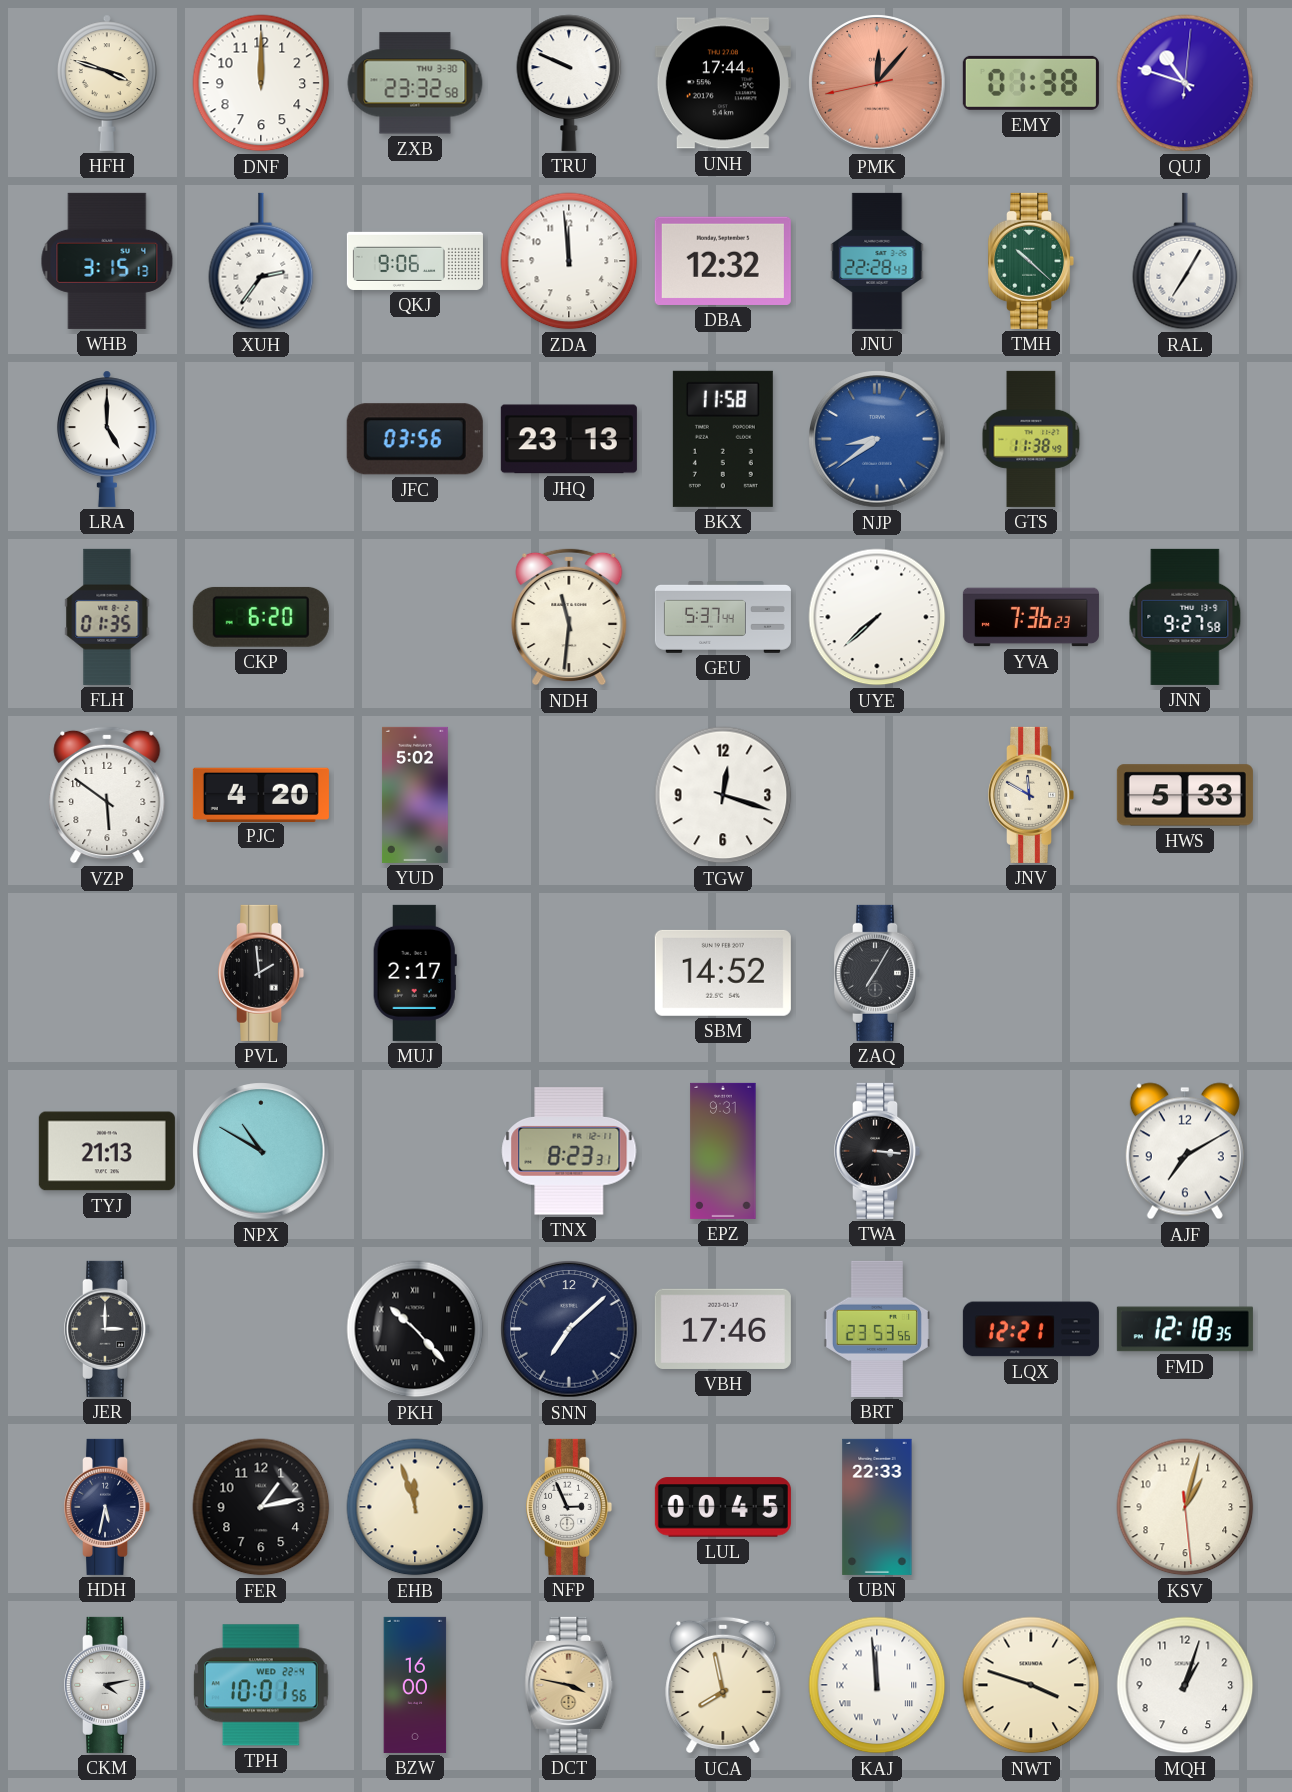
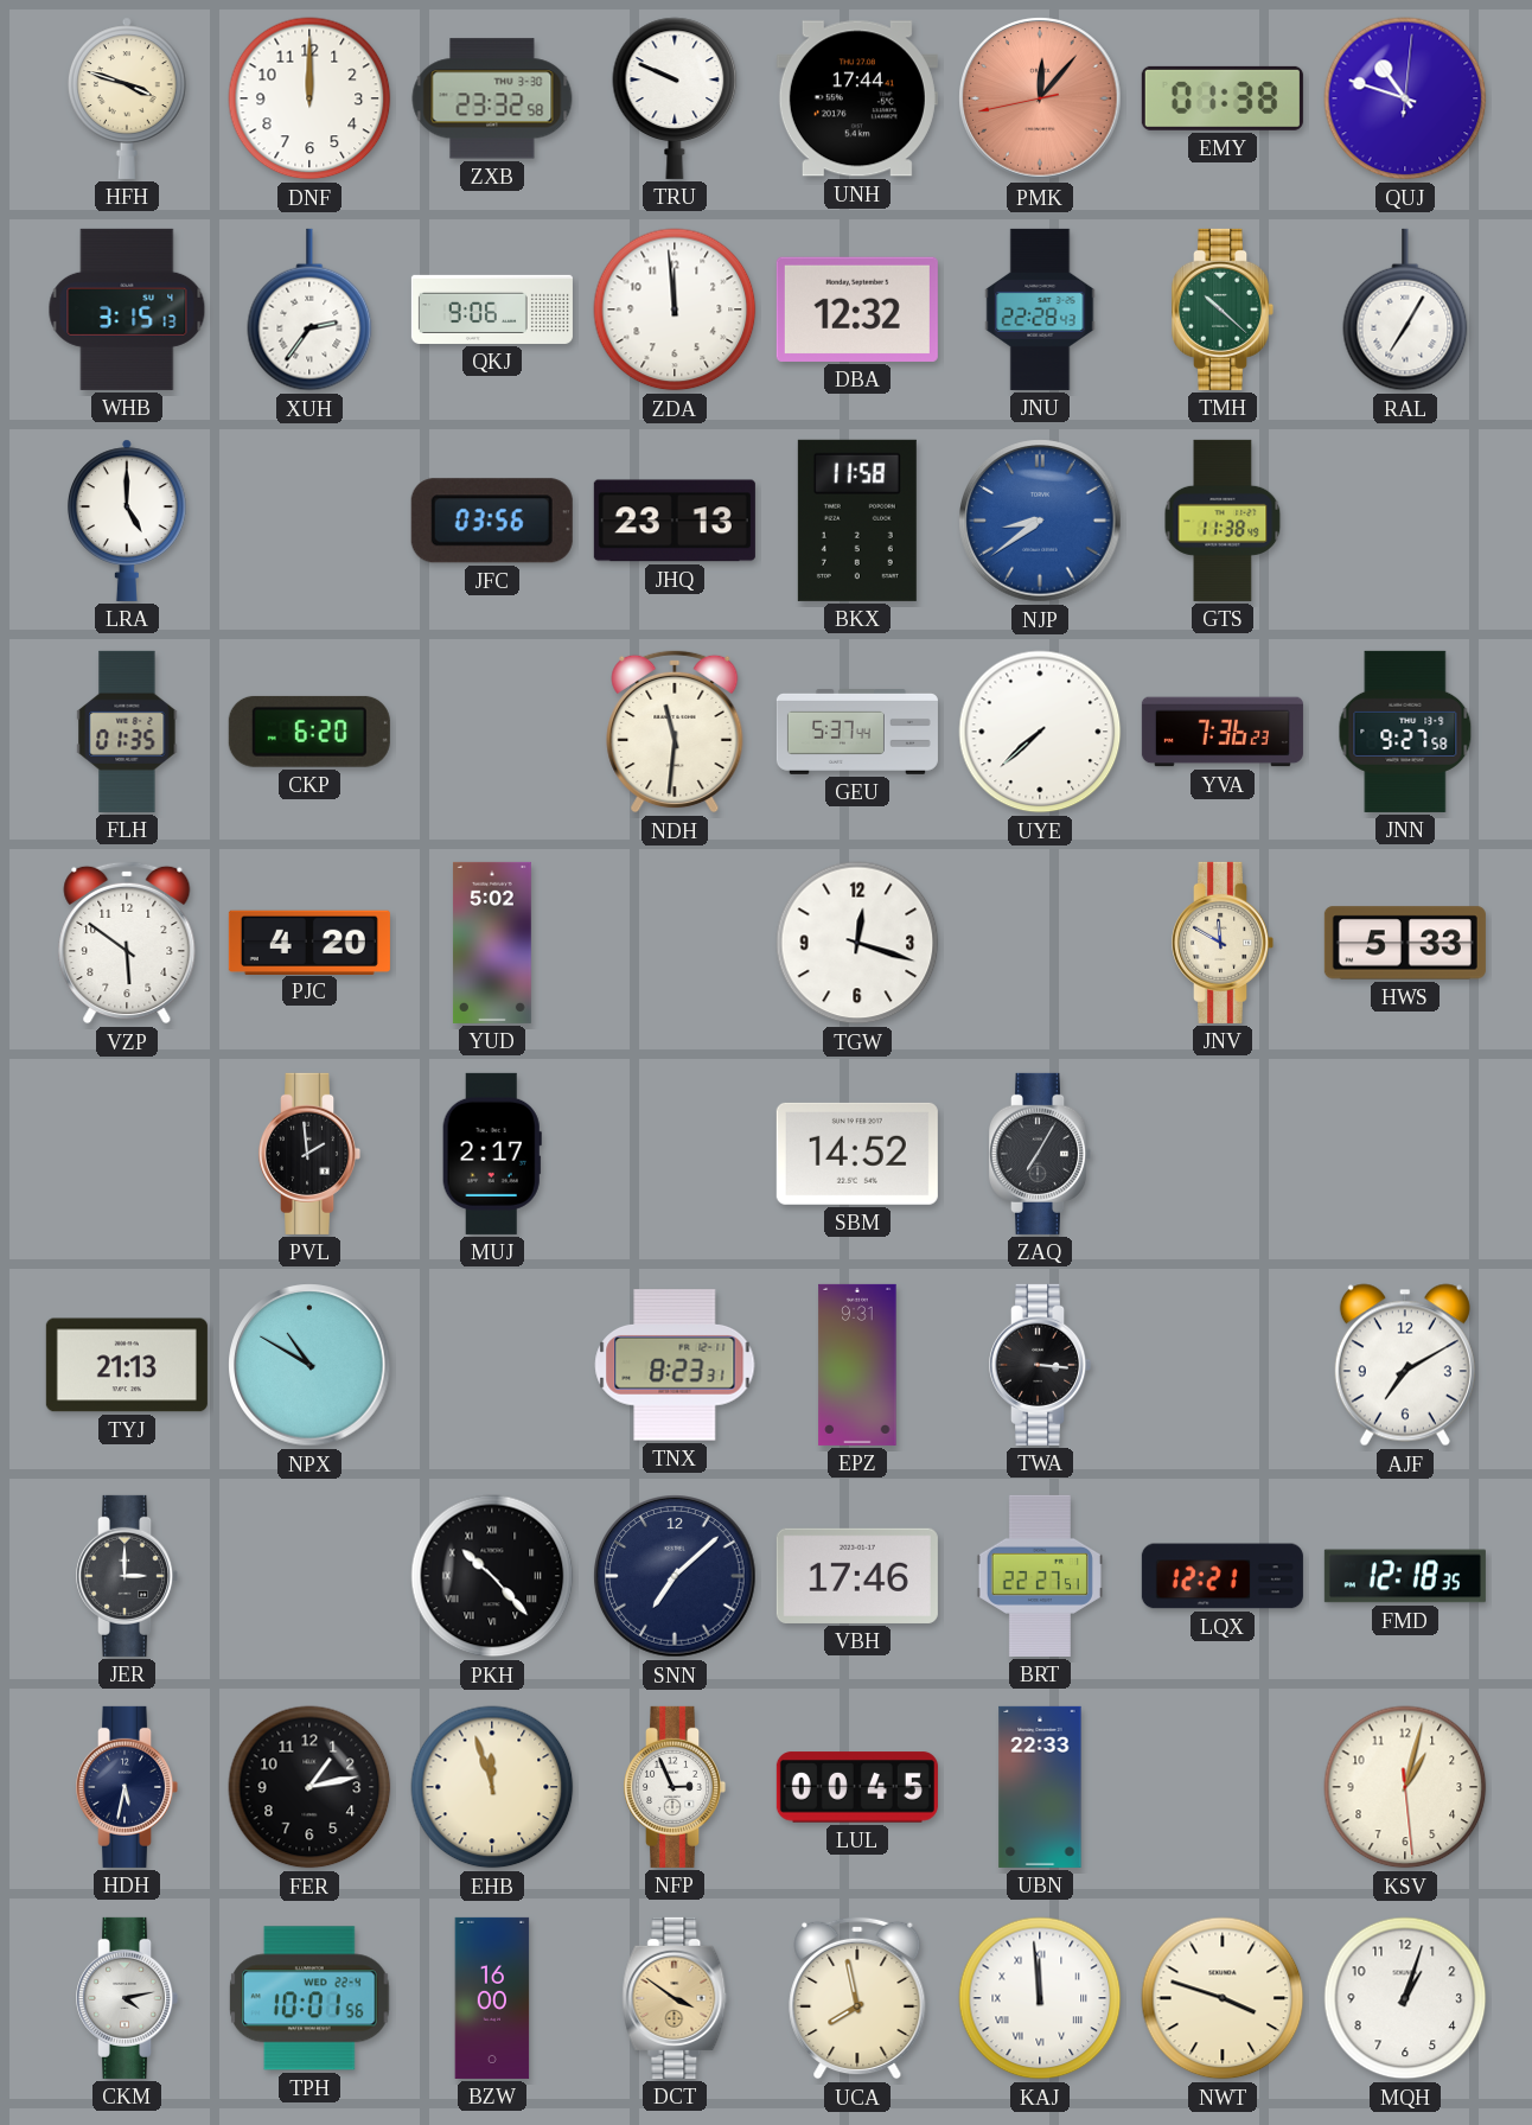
BRT: 23:53 -> 22:27
DCT: 3:47 -> 3:51
